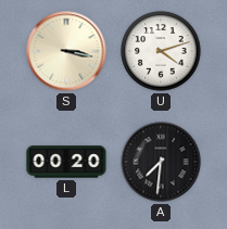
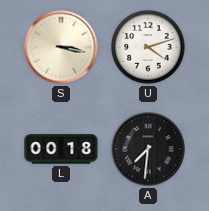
L: 00:20 -> 00:18
